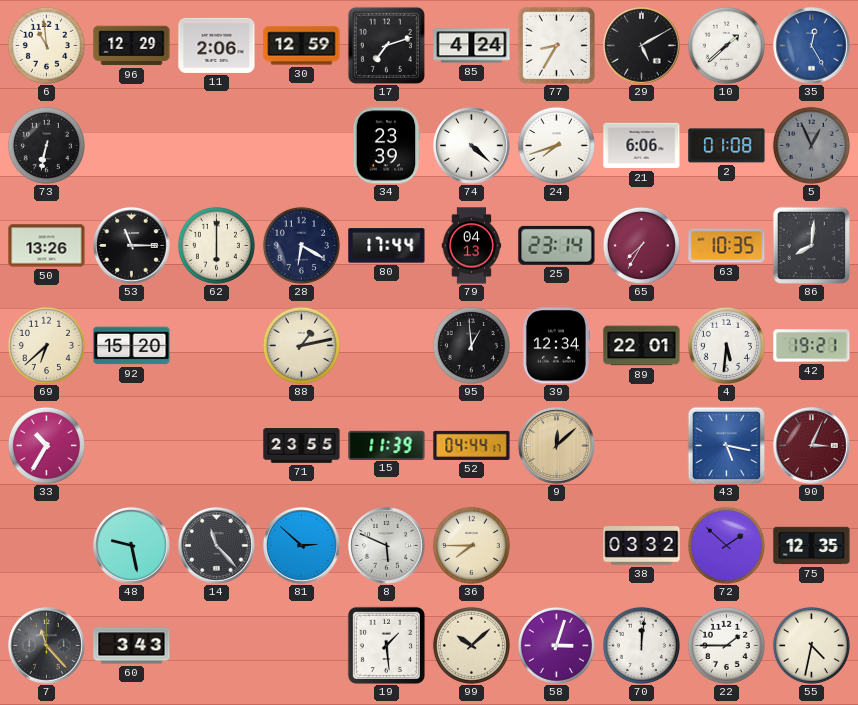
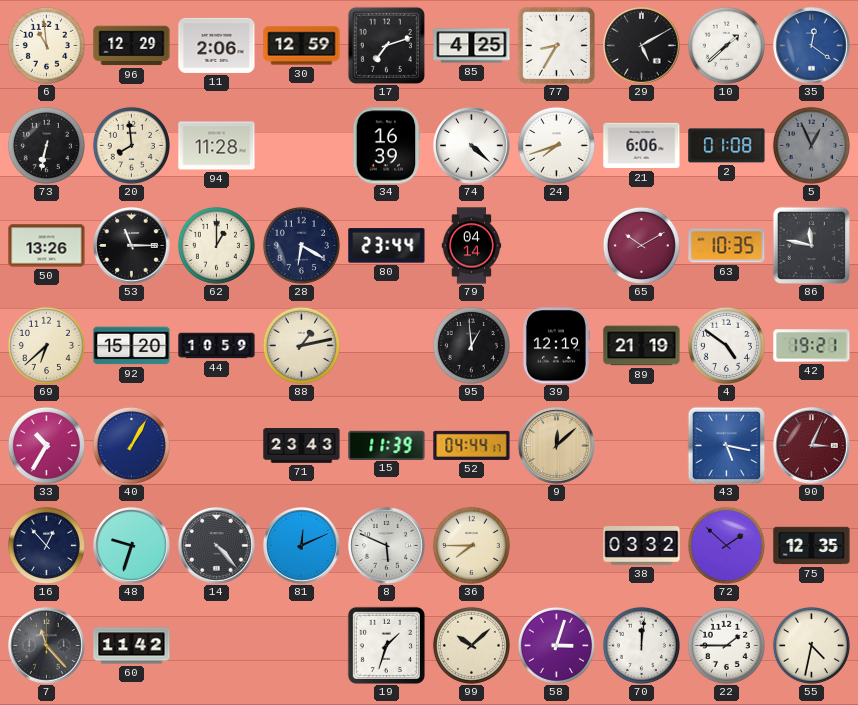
85: 4:24 -> 4:25
35: 12:25 -> 12:21
20: none -> 7:59
94: none -> 11:28
34: 23:39 -> 16:39
62: 6:00 -> 1:00
80: 17:44 -> 23:44
79: 04:13 -> 04:14
25: 23:14 -> none
65: 7:35 -> 10:10
86: 8:01 -> 11:47
44: none -> 10:59
39: 12:34 -> 12:19
89: 22:01 -> 21:19
4: 5:31 -> 4:51
40: none -> 1:05
71: 23:55 -> 23:43
16: none -> 12:53
48: 9:28 -> 9:33
14: 11:23 -> 4:23
81: 2:52 -> 12:11
60: 3:43 -> 11:42
19: 1:29 -> 1:33
